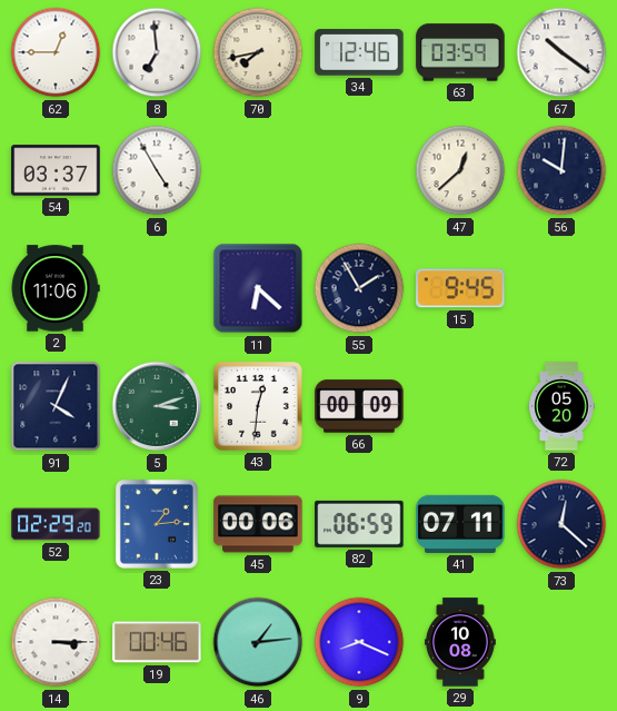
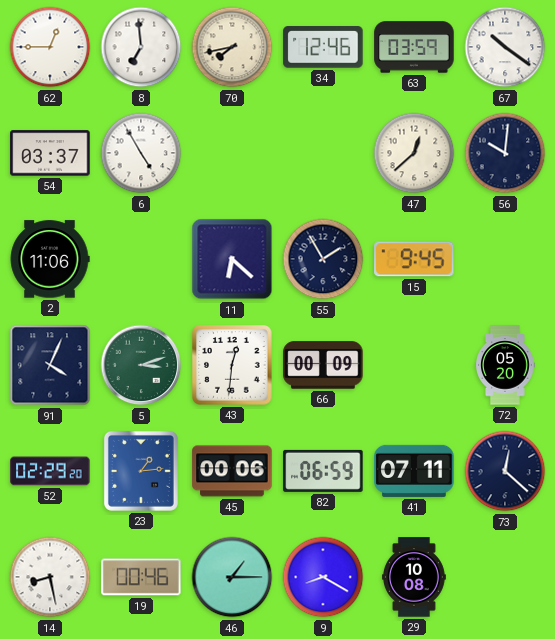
14: 3:15 -> 8:28
46: 1:14 -> 1:15
9: 8:19 -> 8:20
